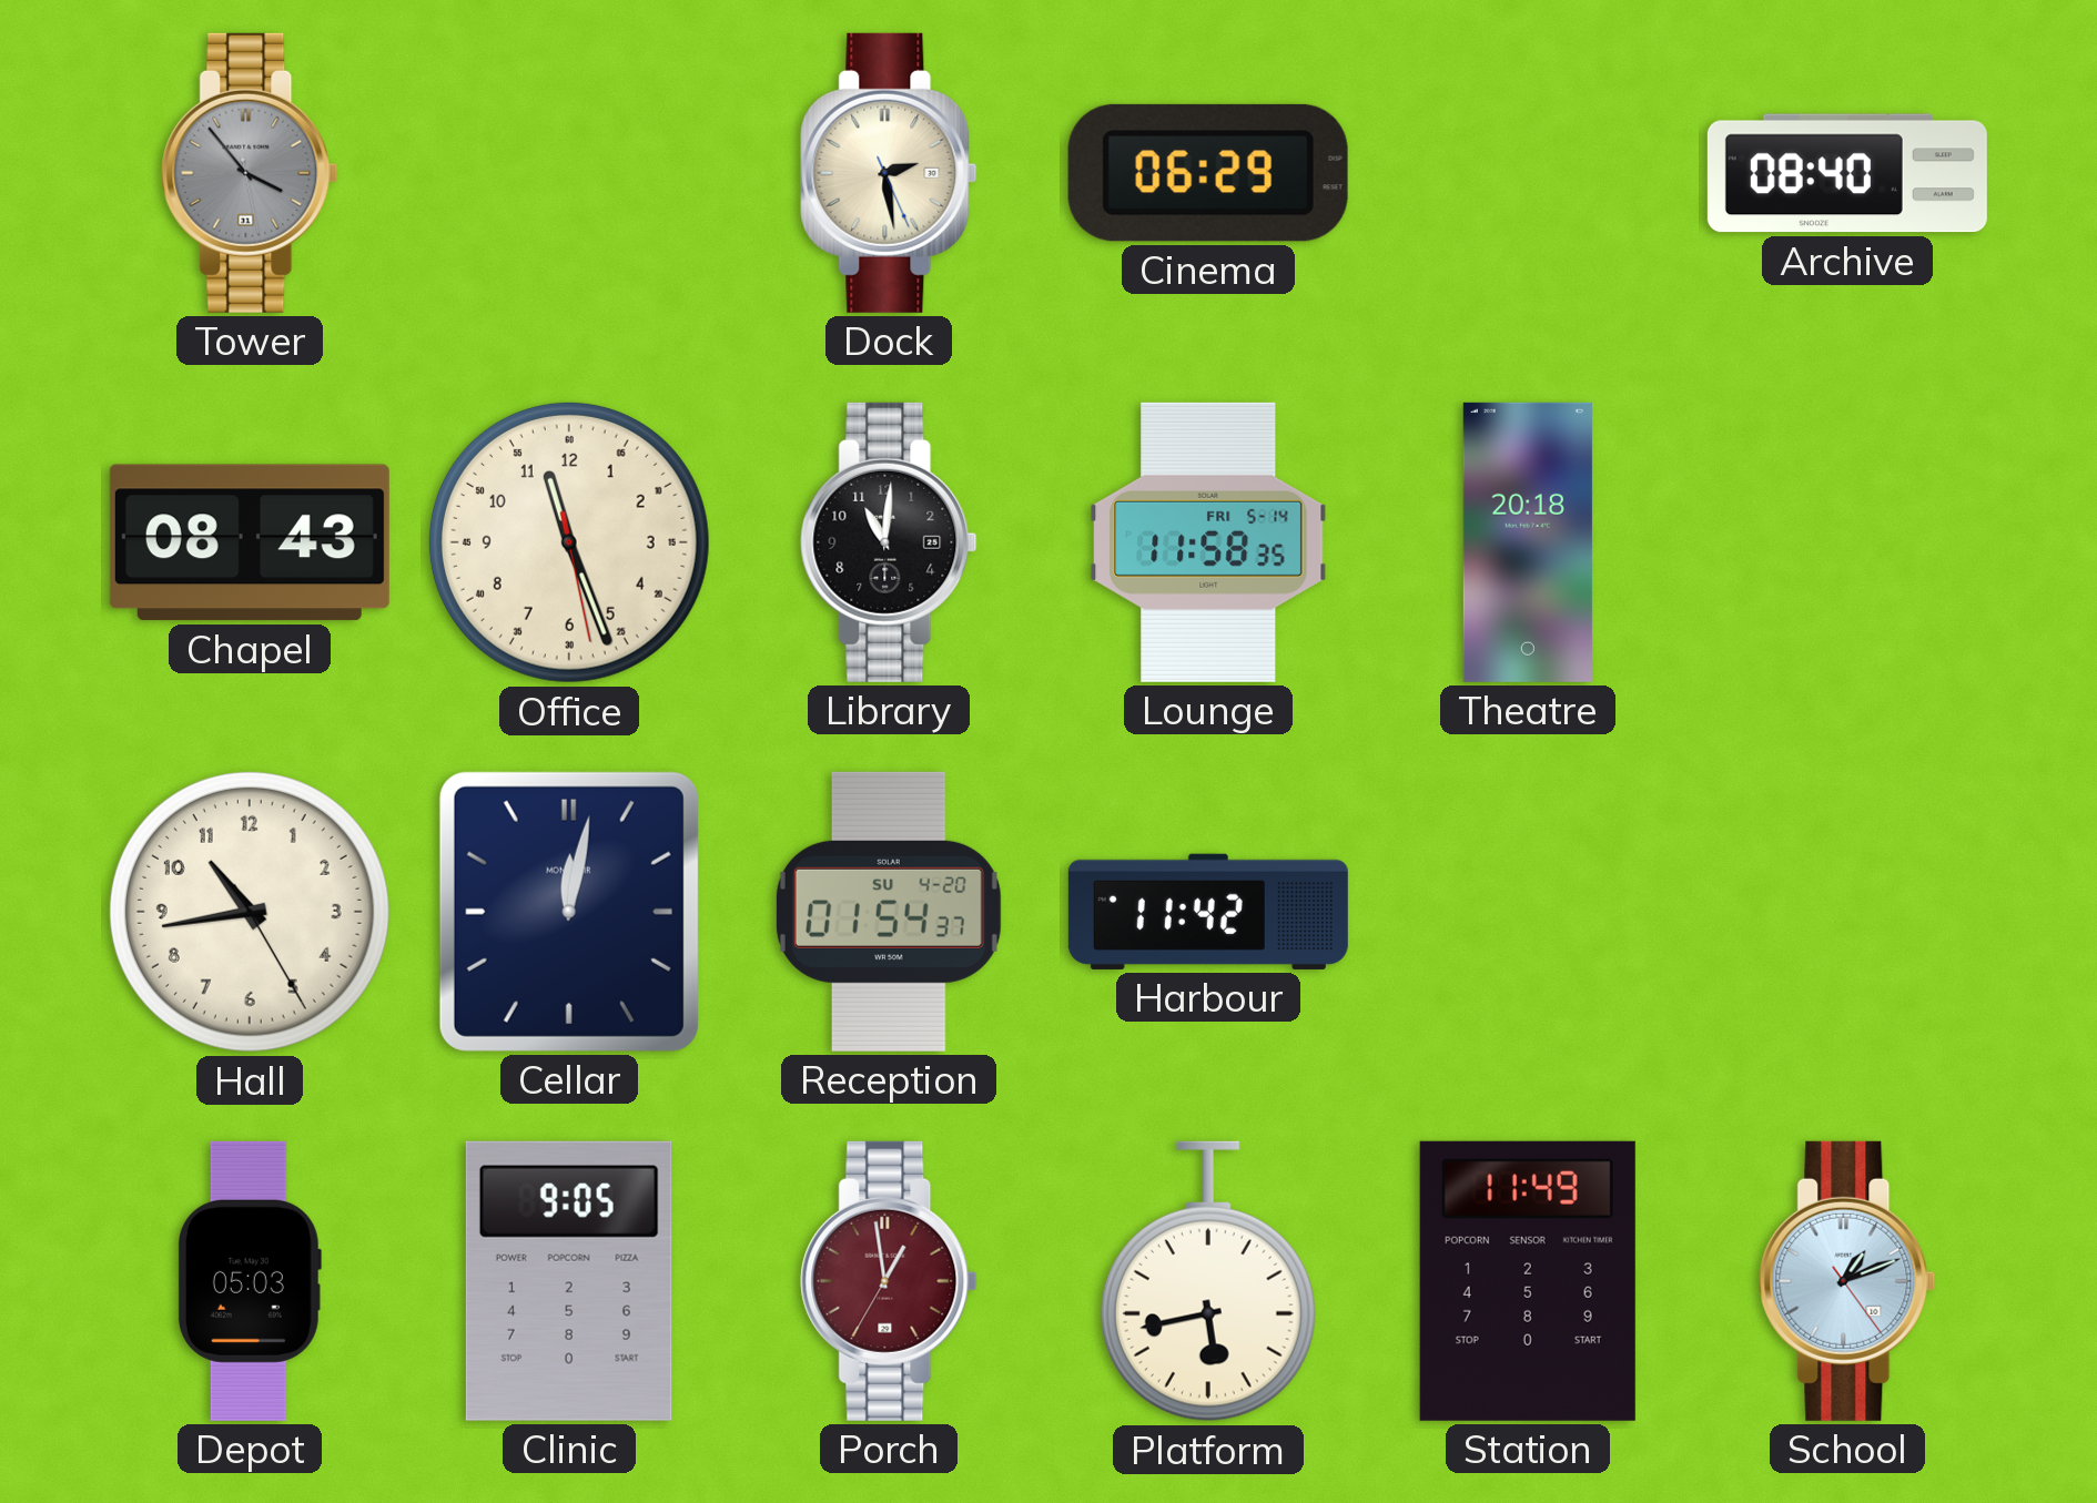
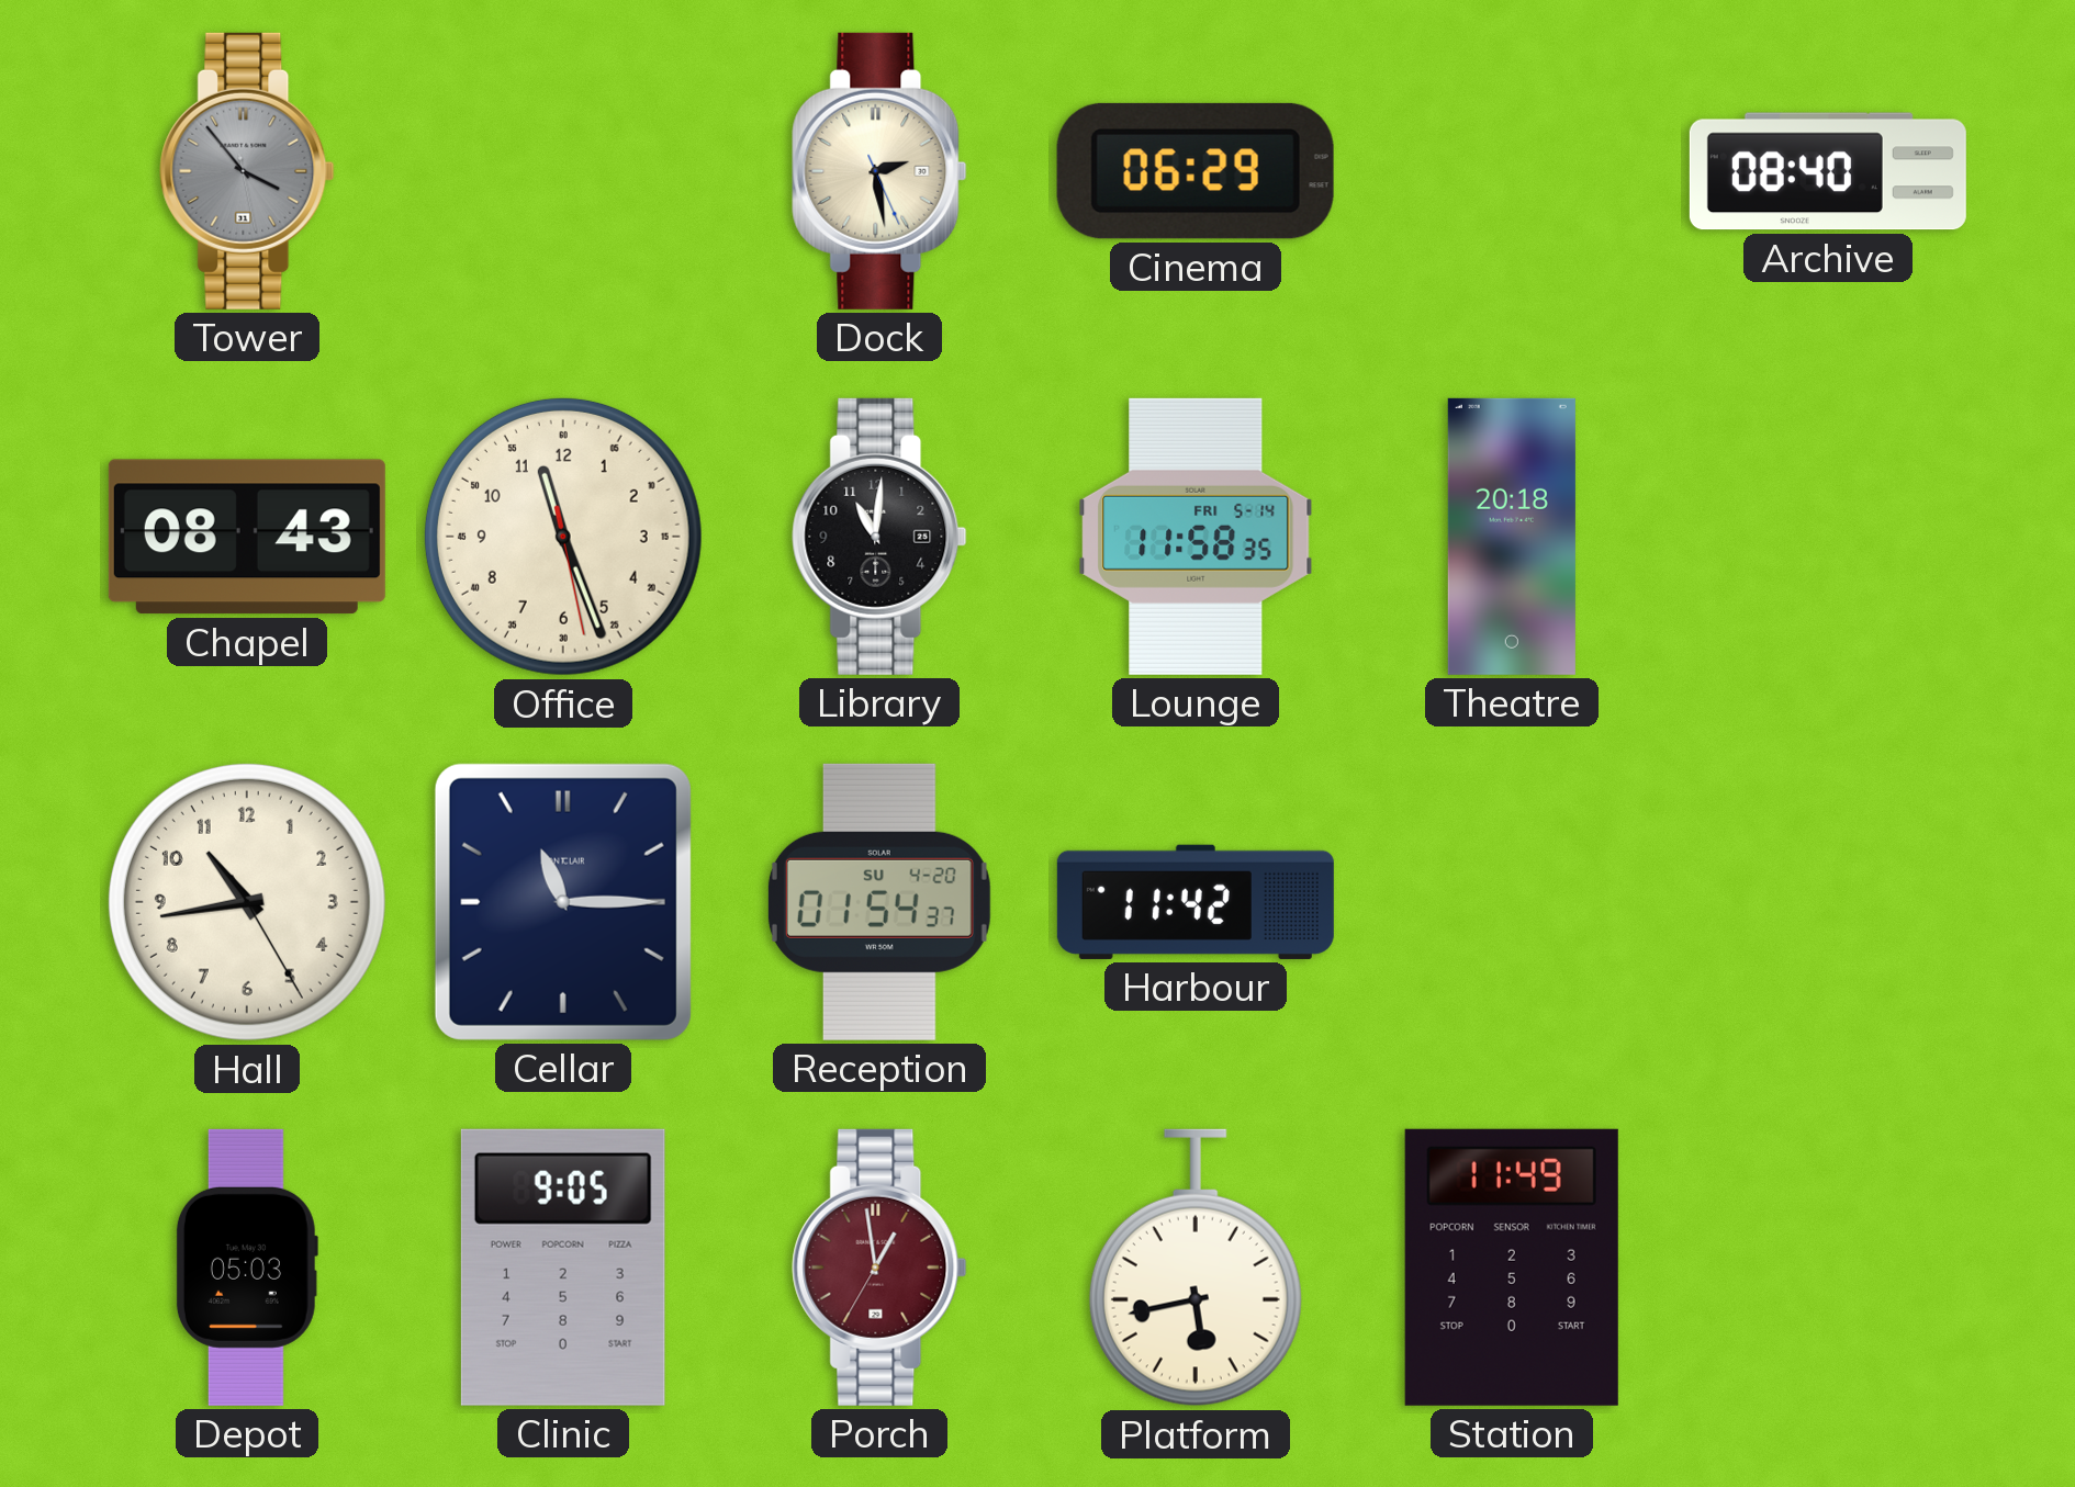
Cellar: 12:02 -> 11:15
School: 1:11 -> none
